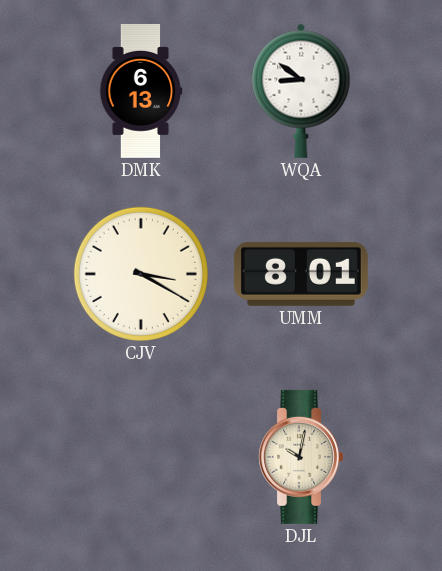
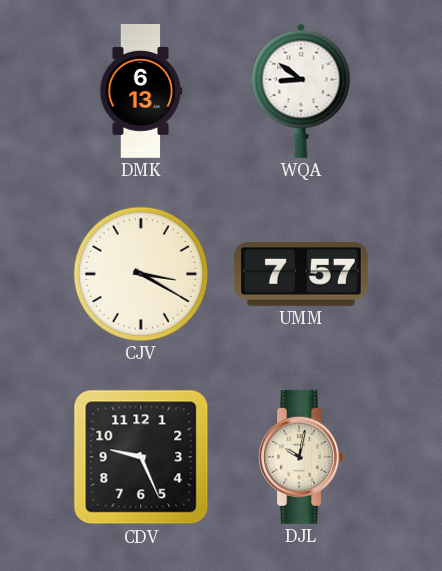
UMM: 8:01 -> 7:57
CDV: none -> 9:26
